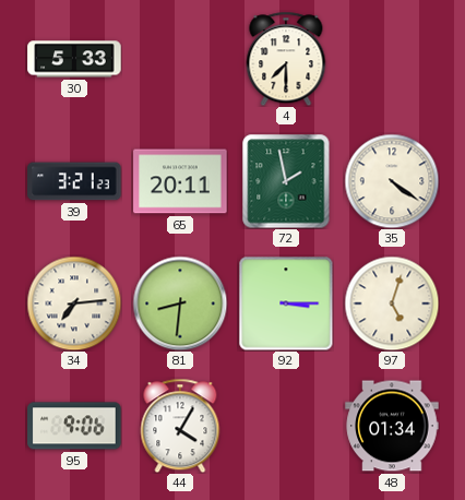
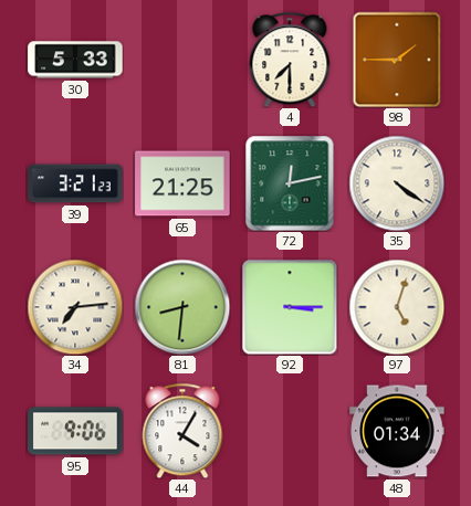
98: none -> 1:45
65: 20:11 -> 21:25
72: 1:58 -> 12:13
